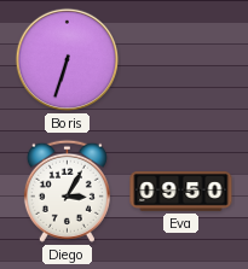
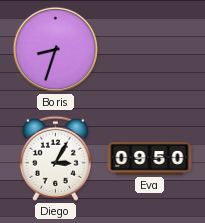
Boris: 6:33 -> 8:33
